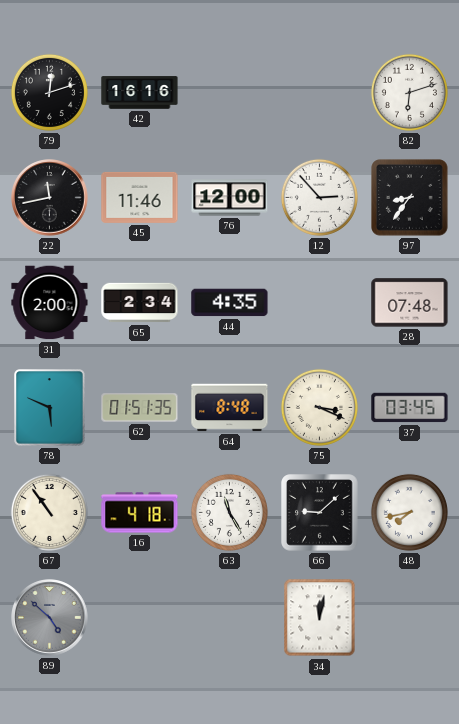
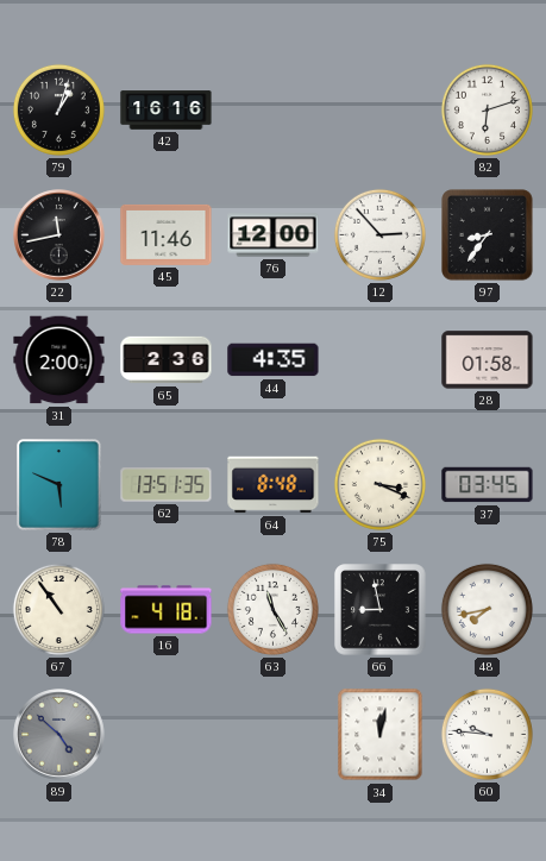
79: 12:12 -> 1:03
65: 2:34 -> 2:36
28: 07:48 -> 01:58
62: 01:51 -> 13:51
66: 9:08 -> 8:58
60: none -> 9:46
